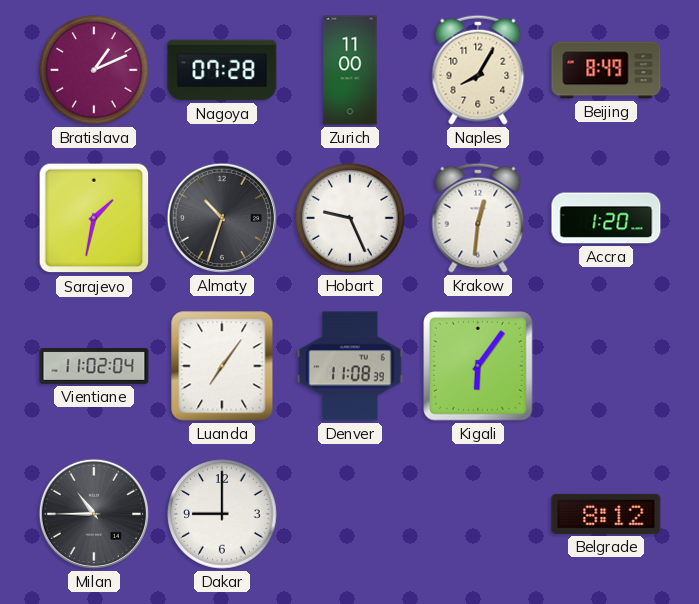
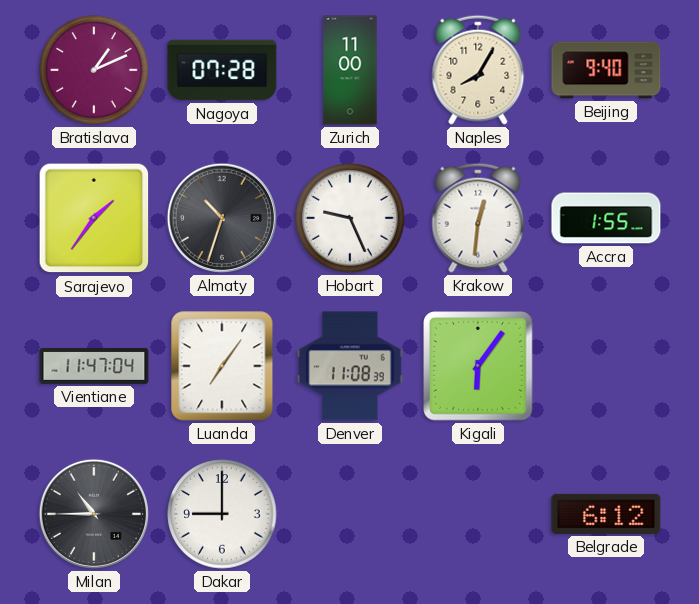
Beijing: 8:49 -> 9:40
Sarajevo: 1:32 -> 1:36
Accra: 1:20 -> 1:55
Vientiane: 11:02 -> 11:47
Belgrade: 8:12 -> 6:12
